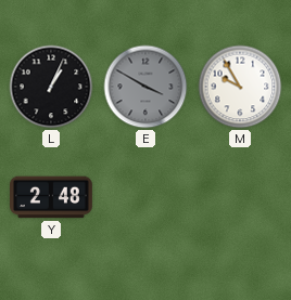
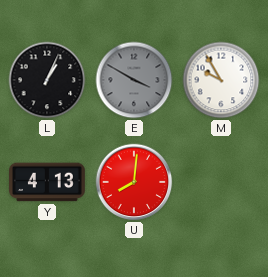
Y: 2:48 -> 4:13
U: none -> 8:01
